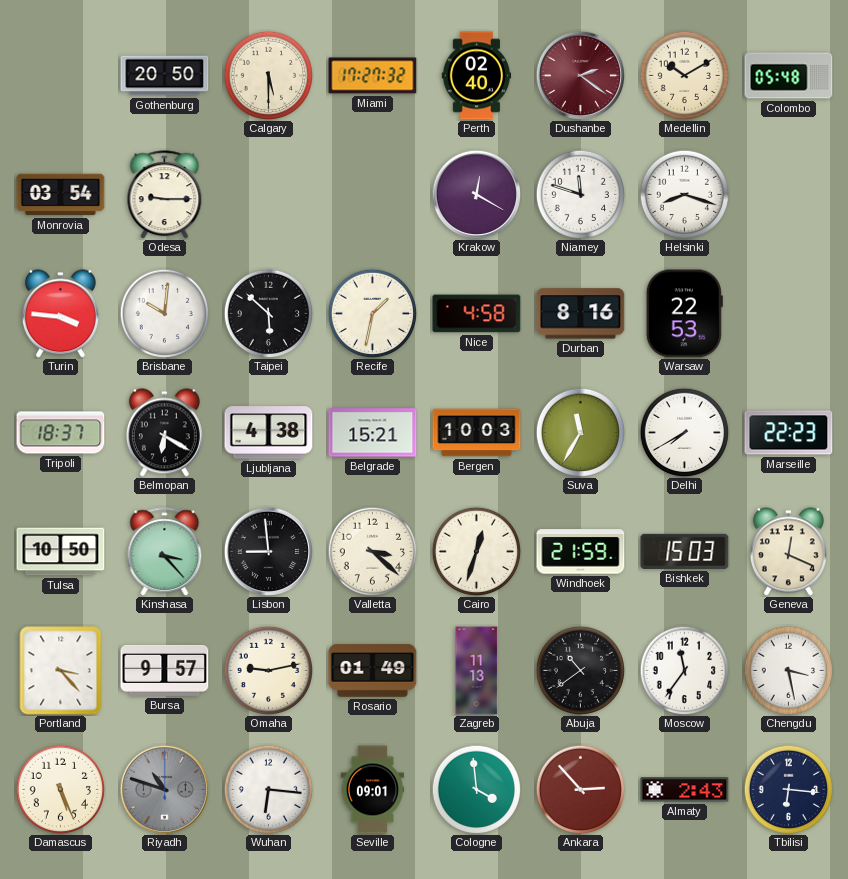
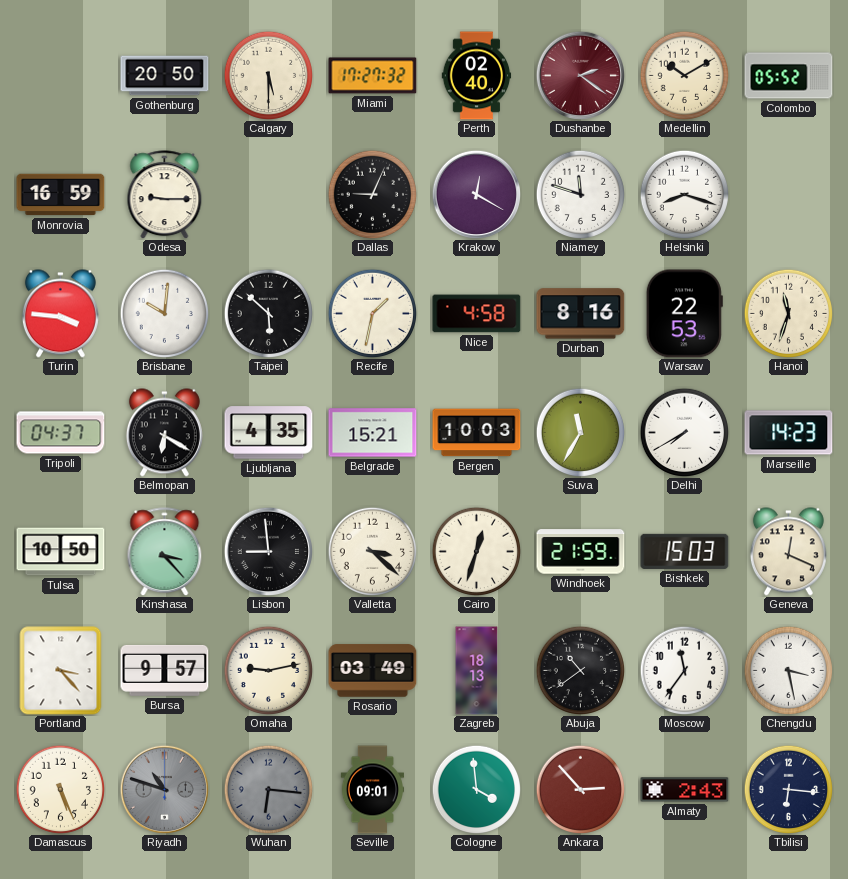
Colombo: 05:48 -> 05:52
Monrovia: 03:54 -> 16:59
Dallas: none -> 9:04
Hanoi: none -> 11:33
Tripoli: 18:37 -> 04:37
Ljubljana: 4:38 -> 4:35
Marseille: 22:23 -> 14:23
Rosario: 01:49 -> 03:49
Zagreb: 11:13 -> 18:13
Wuhan dial: white -> grey
